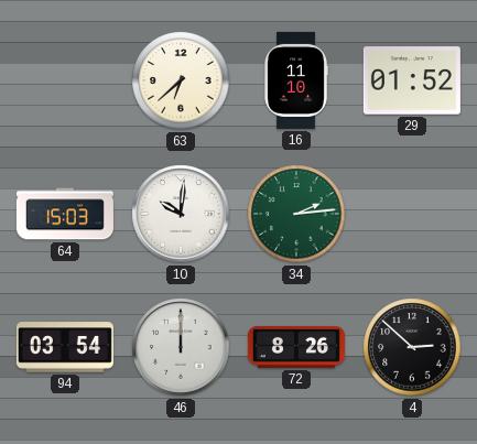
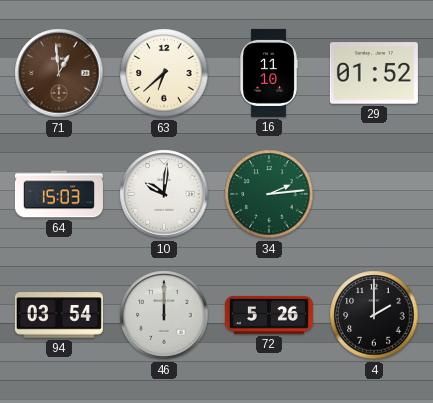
71: none -> 12:59
72: 8:26 -> 5:26
4: 2:52 -> 2:00
